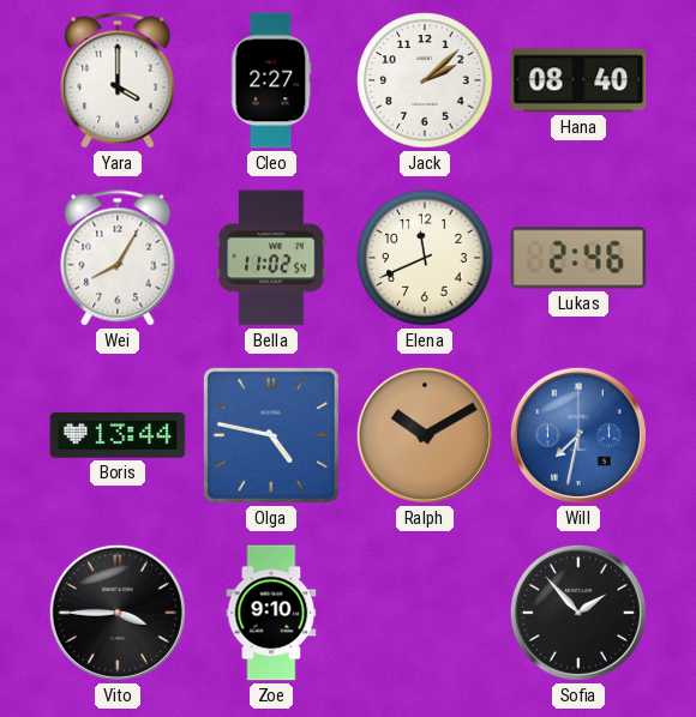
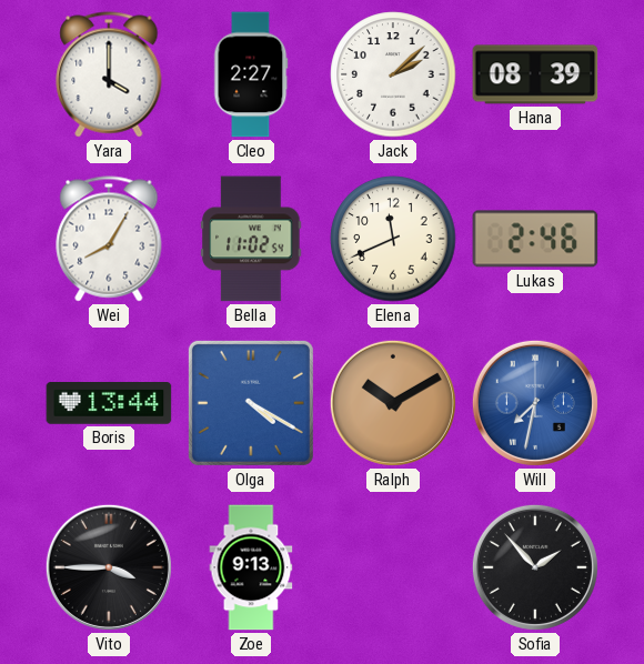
Hana: 08:40 -> 08:39
Olga: 4:47 -> 4:20
Zoe: 9:10 -> 9:13
